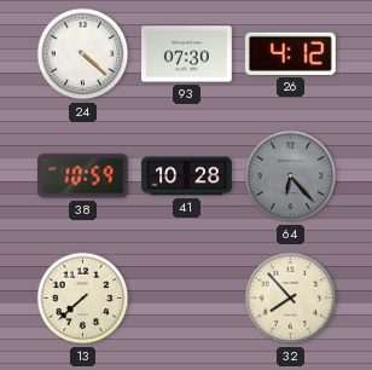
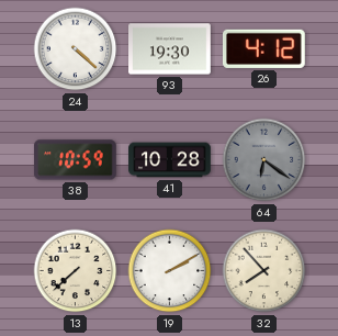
93: 07:30 -> 19:30
64: 6:23 -> 6:21
19: none -> 2:10
